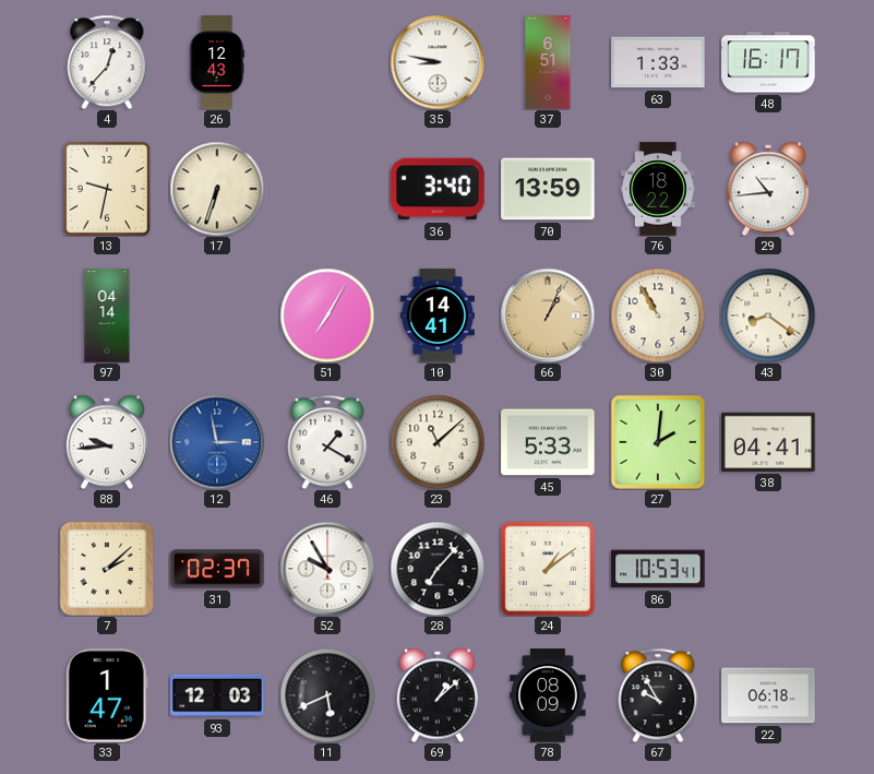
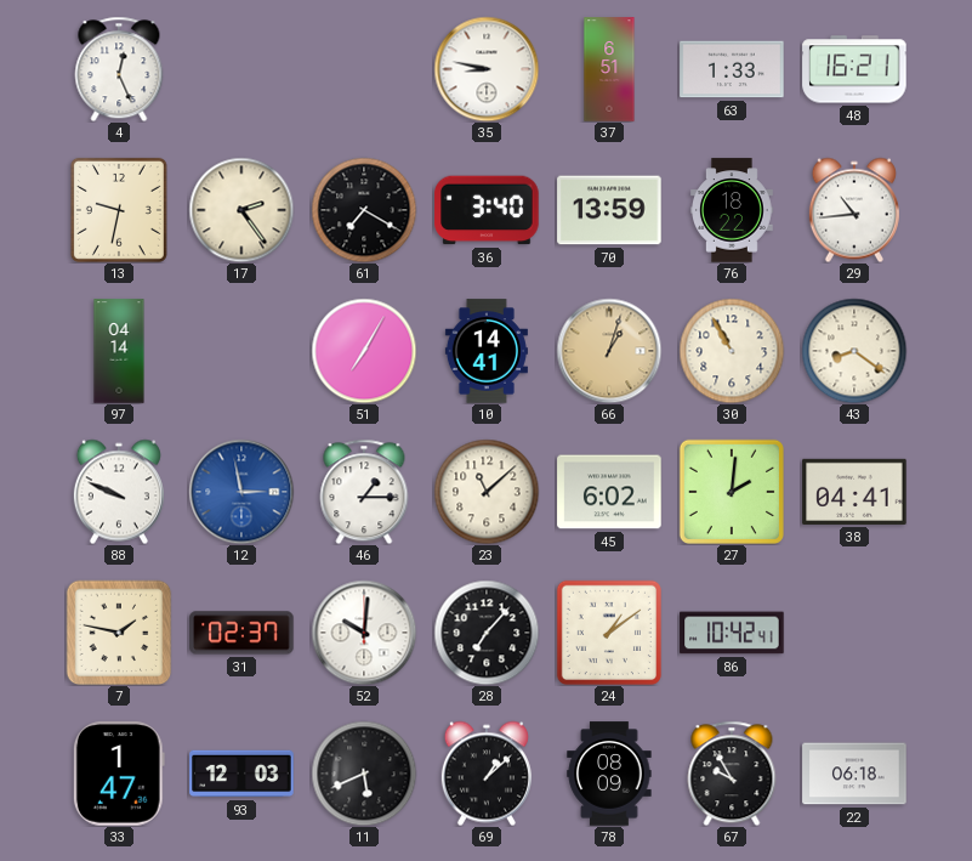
4: 12:37 -> 12:26
26: 12:43 -> none
48: 16:17 -> 16:21
17: 6:33 -> 2:24
61: none -> 7:20
66: 1:04 -> 1:03
88: 9:44 -> 9:49
46: 1:20 -> 1:15
45: 5:33 -> 6:02
7: 2:08 -> 1:47
52: 9:55 -> 10:01
86: 10:53 -> 10:42
